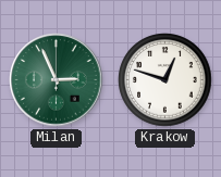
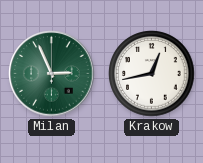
Krakow: 12:48 -> 12:43
